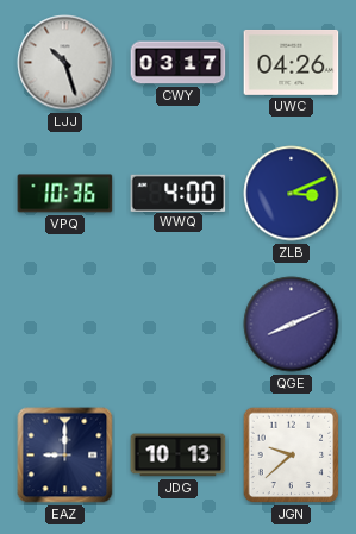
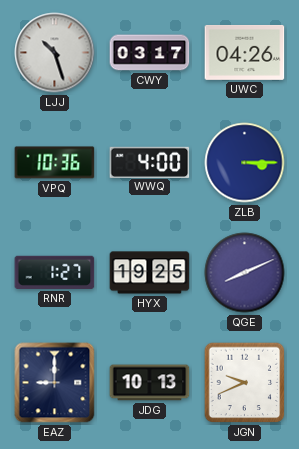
ZLB: 3:11 -> 3:15
RNR: none -> 1:27
HYX: none -> 19:25
JGN: 9:38 -> 9:41
